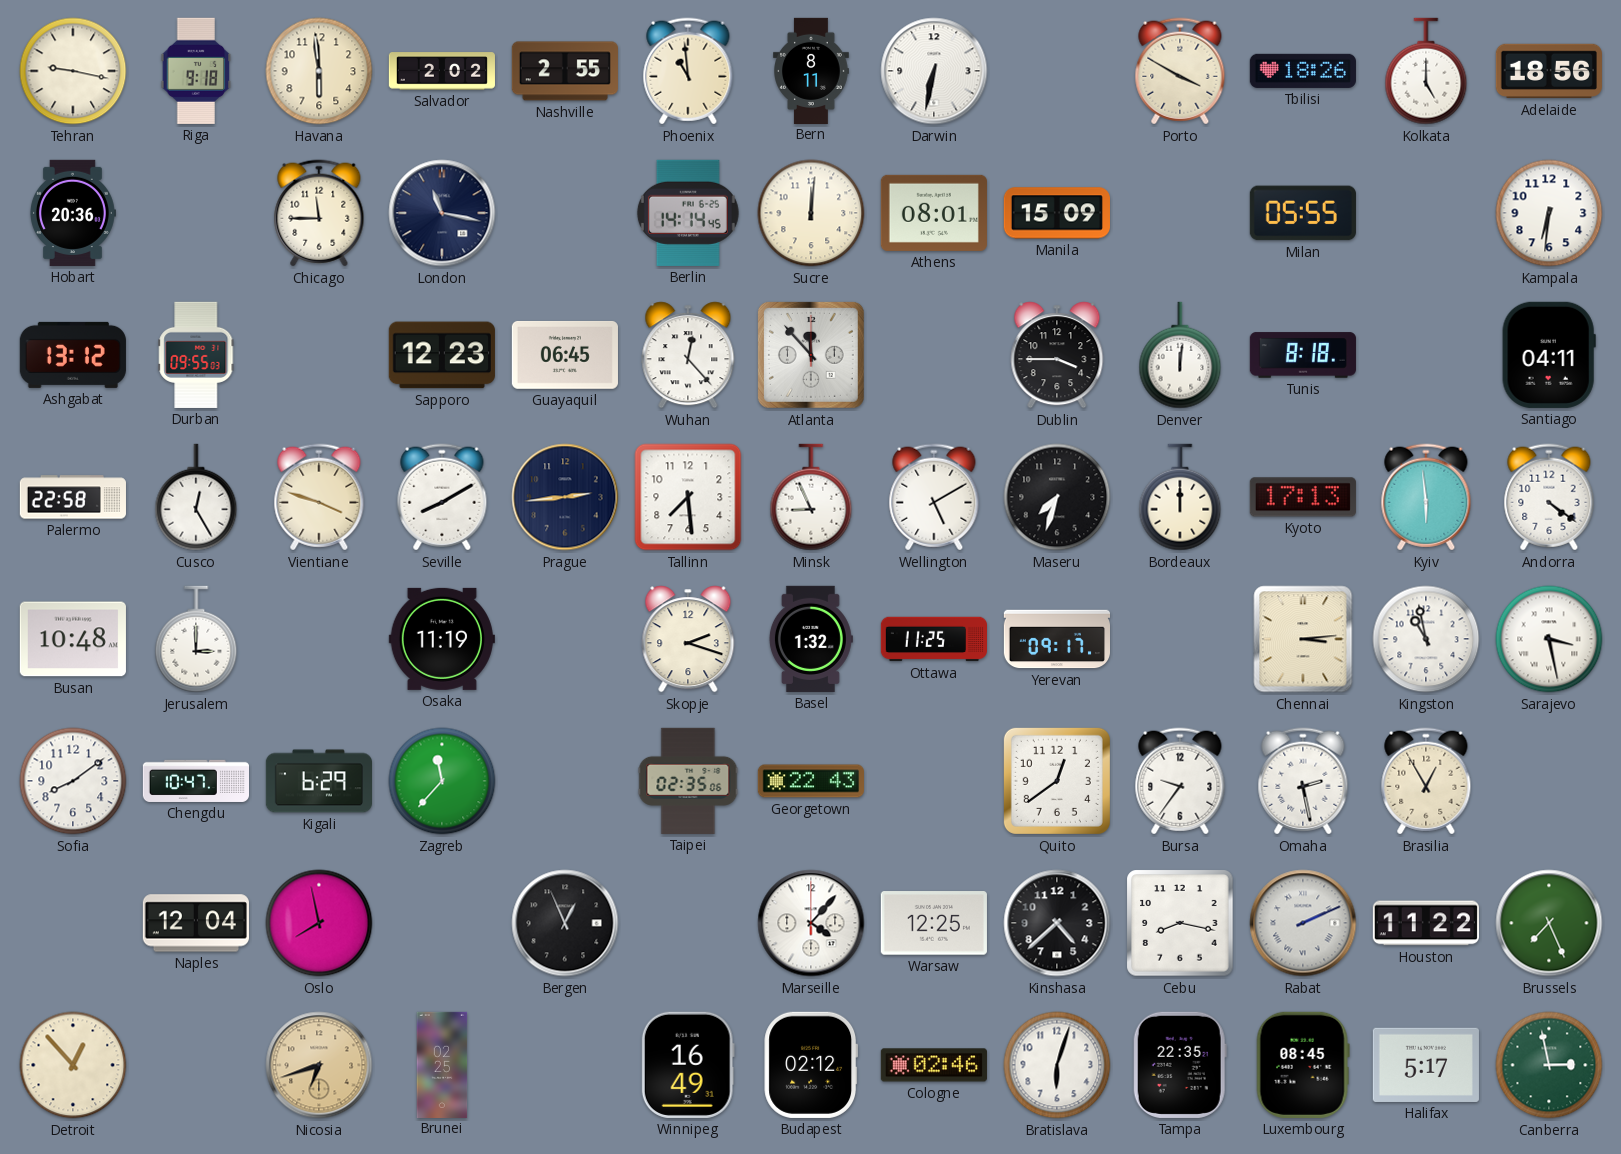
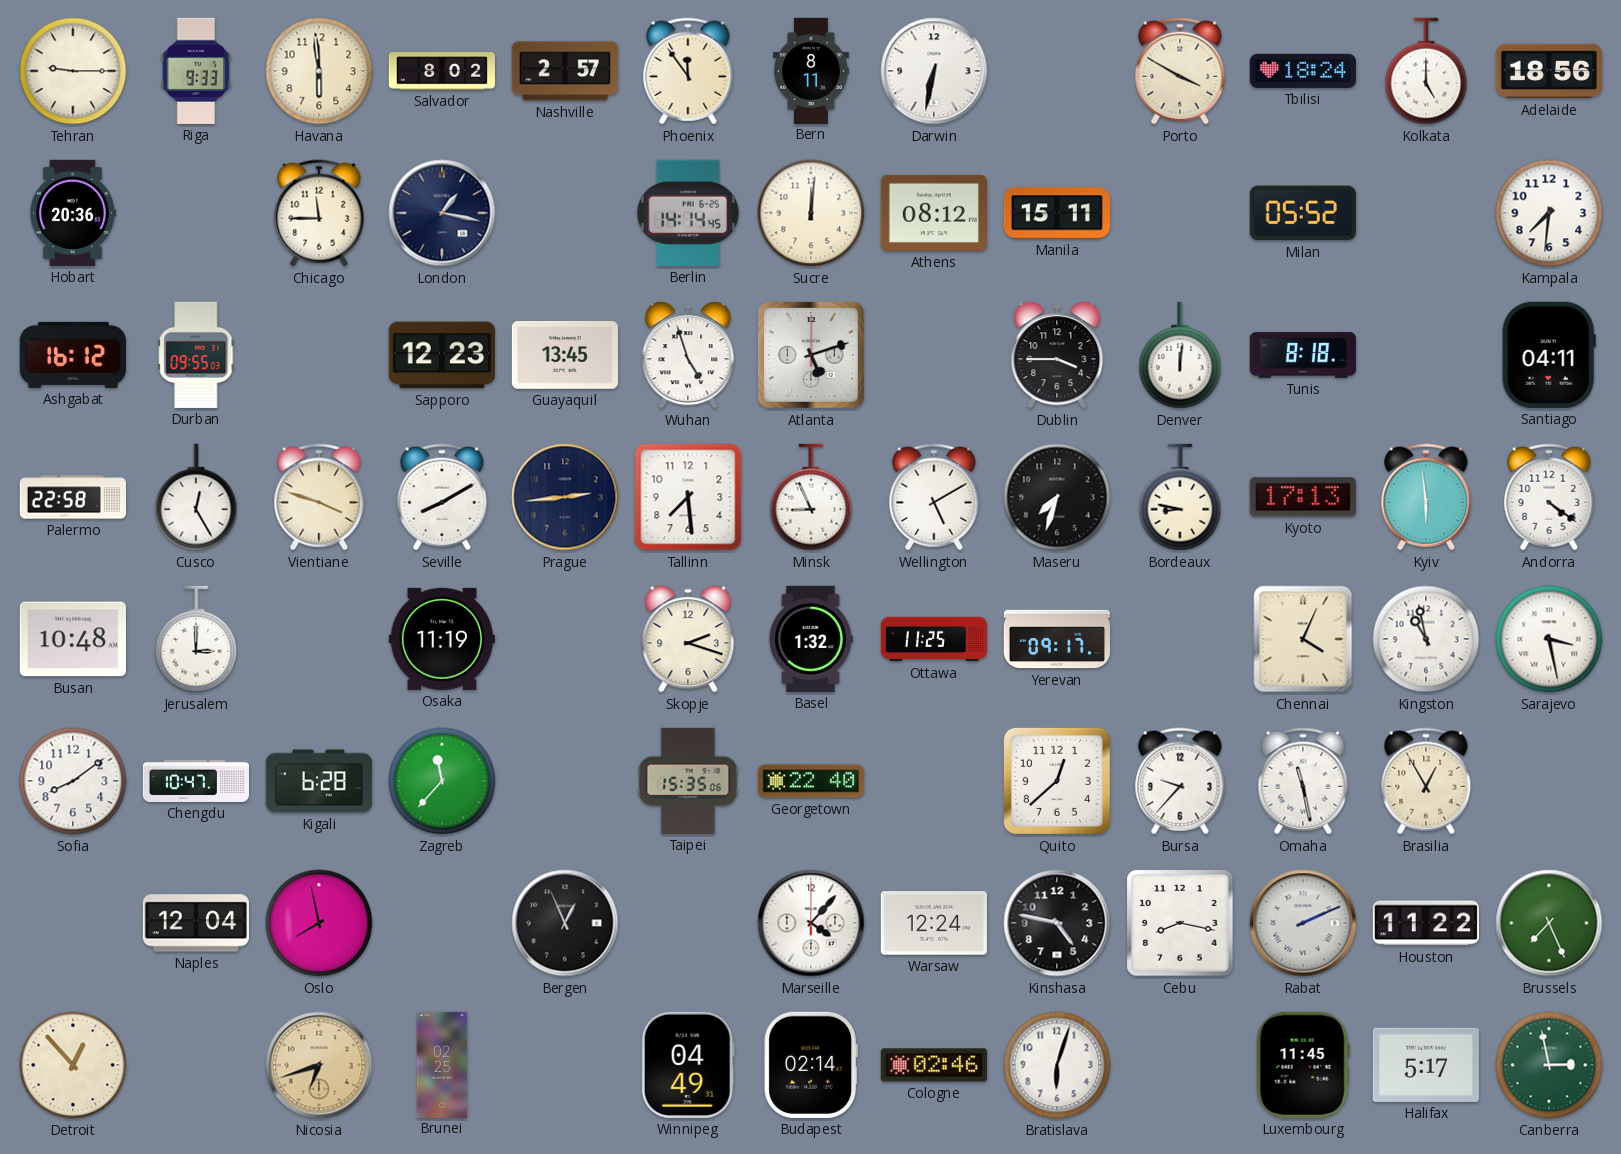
Tehran: 9:17 -> 9:15
Riga: 9:18 -> 9:33
Salvador: 2:02 -> 8:02
Nashville: 2:55 -> 2:57
Phoenix: 10:59 -> 11:54
Tbilisi: 18:26 -> 18:24
London: 11:17 -> 1:17
Athens: 08:01 -> 08:12
Manila: 15:09 -> 15:11
Milan: 05:55 -> 05:52
Kampala: 6:31 -> 7:31
Ashgabat: 13:12 -> 16:12
Guayaquil: 06:45 -> 13:45
Wuhan: 12:23 -> 4:57
Atlanta: 11:53 -> 5:12
Bordeaux: 12:00 -> 8:47
Chennai: 3:14 -> 4:04
Kigali: 6:29 -> 6:28
Taipei: 02:35 -> 15:35
Georgetown: 22:43 -> 22:40
Quito: 12:39 -> 12:38
Bursa: 9:36 -> 9:37
Omaha: 2:28 -> 11:28
Warsaw: 12:25 -> 12:24
Kinshasa: 4:38 -> 4:47
Winnipeg: 16:49 -> 04:49
Budapest: 02:12 -> 02:14
Tampa: 22:35 -> none
Luxembourg: 08:45 -> 11:45
